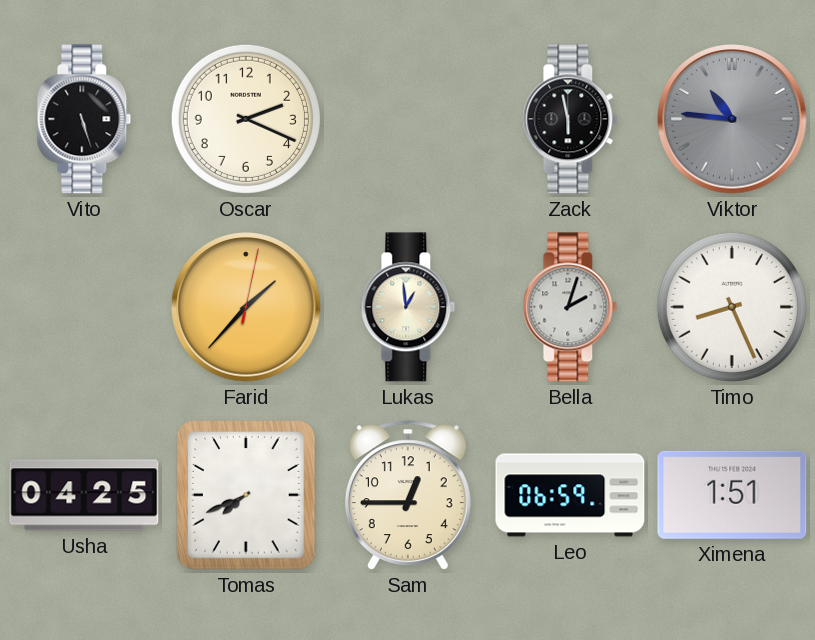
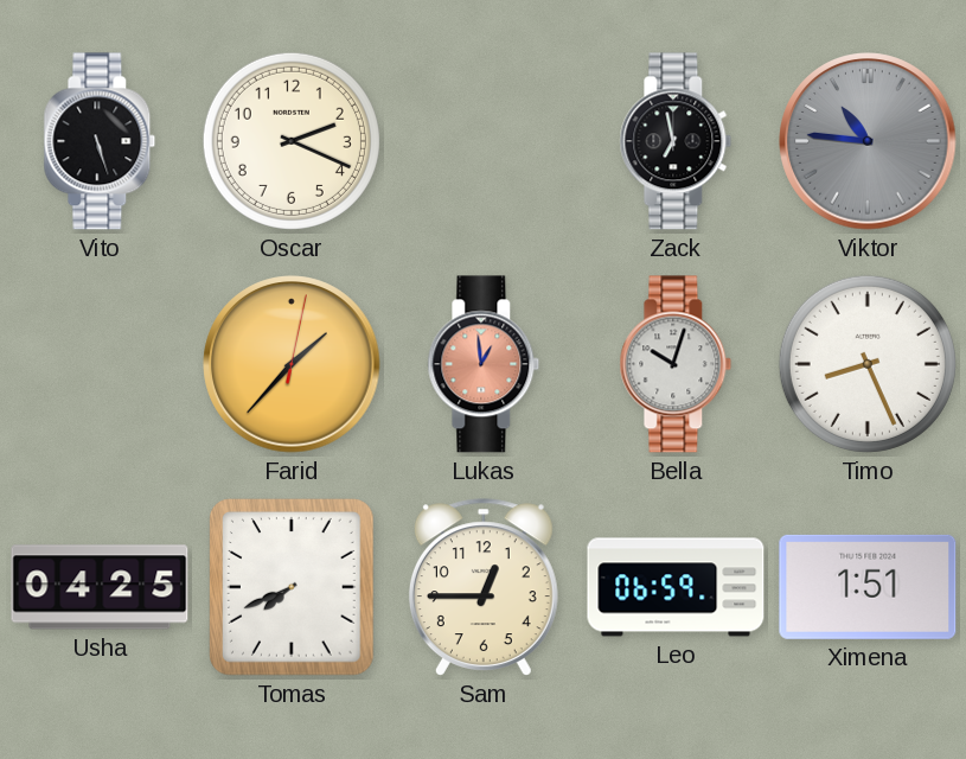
Zack: 5:58 -> 6:58
Lukas dial: cream -> salmon
Bella: 2:03 -> 10:03
